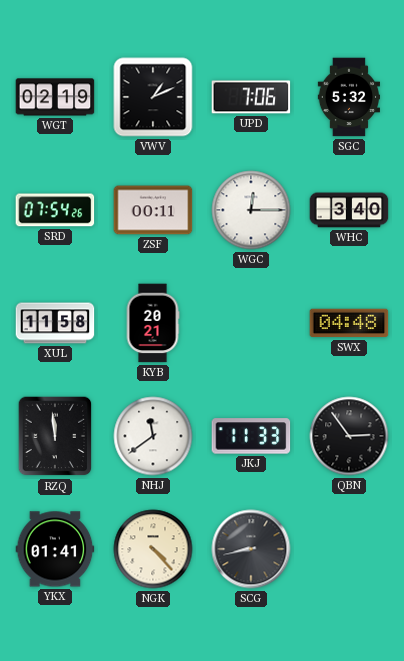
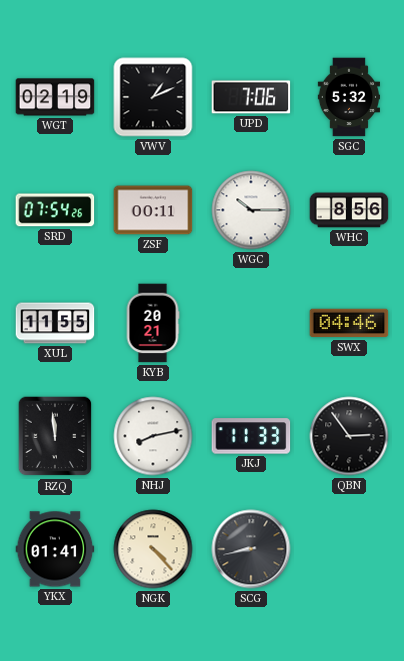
WGC: 12:15 -> 10:15
WHC: 3:40 -> 8:56
XUL: 11:58 -> 11:55
SWX: 04:48 -> 04:46
NHJ: 11:39 -> 8:13
